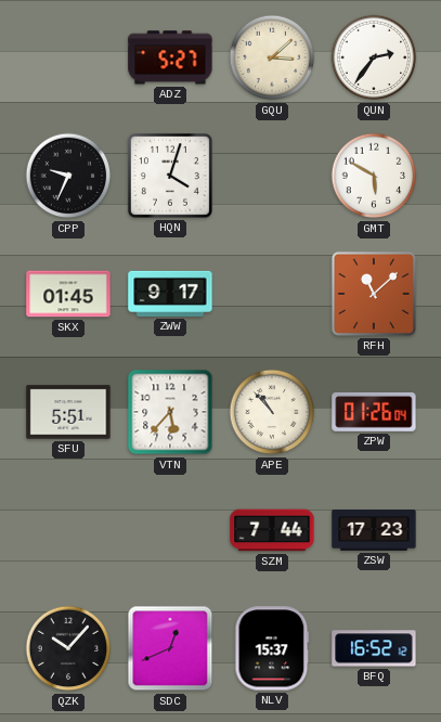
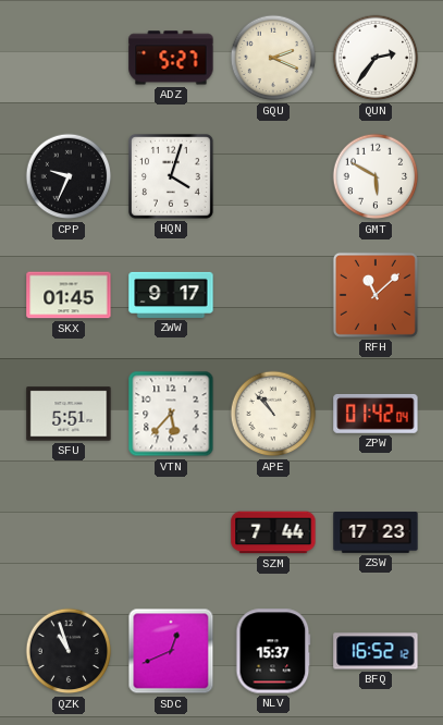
GQU: 3:08 -> 2:19
ZPW: 01:26 -> 01:42
QZK: 10:07 -> 10:57
